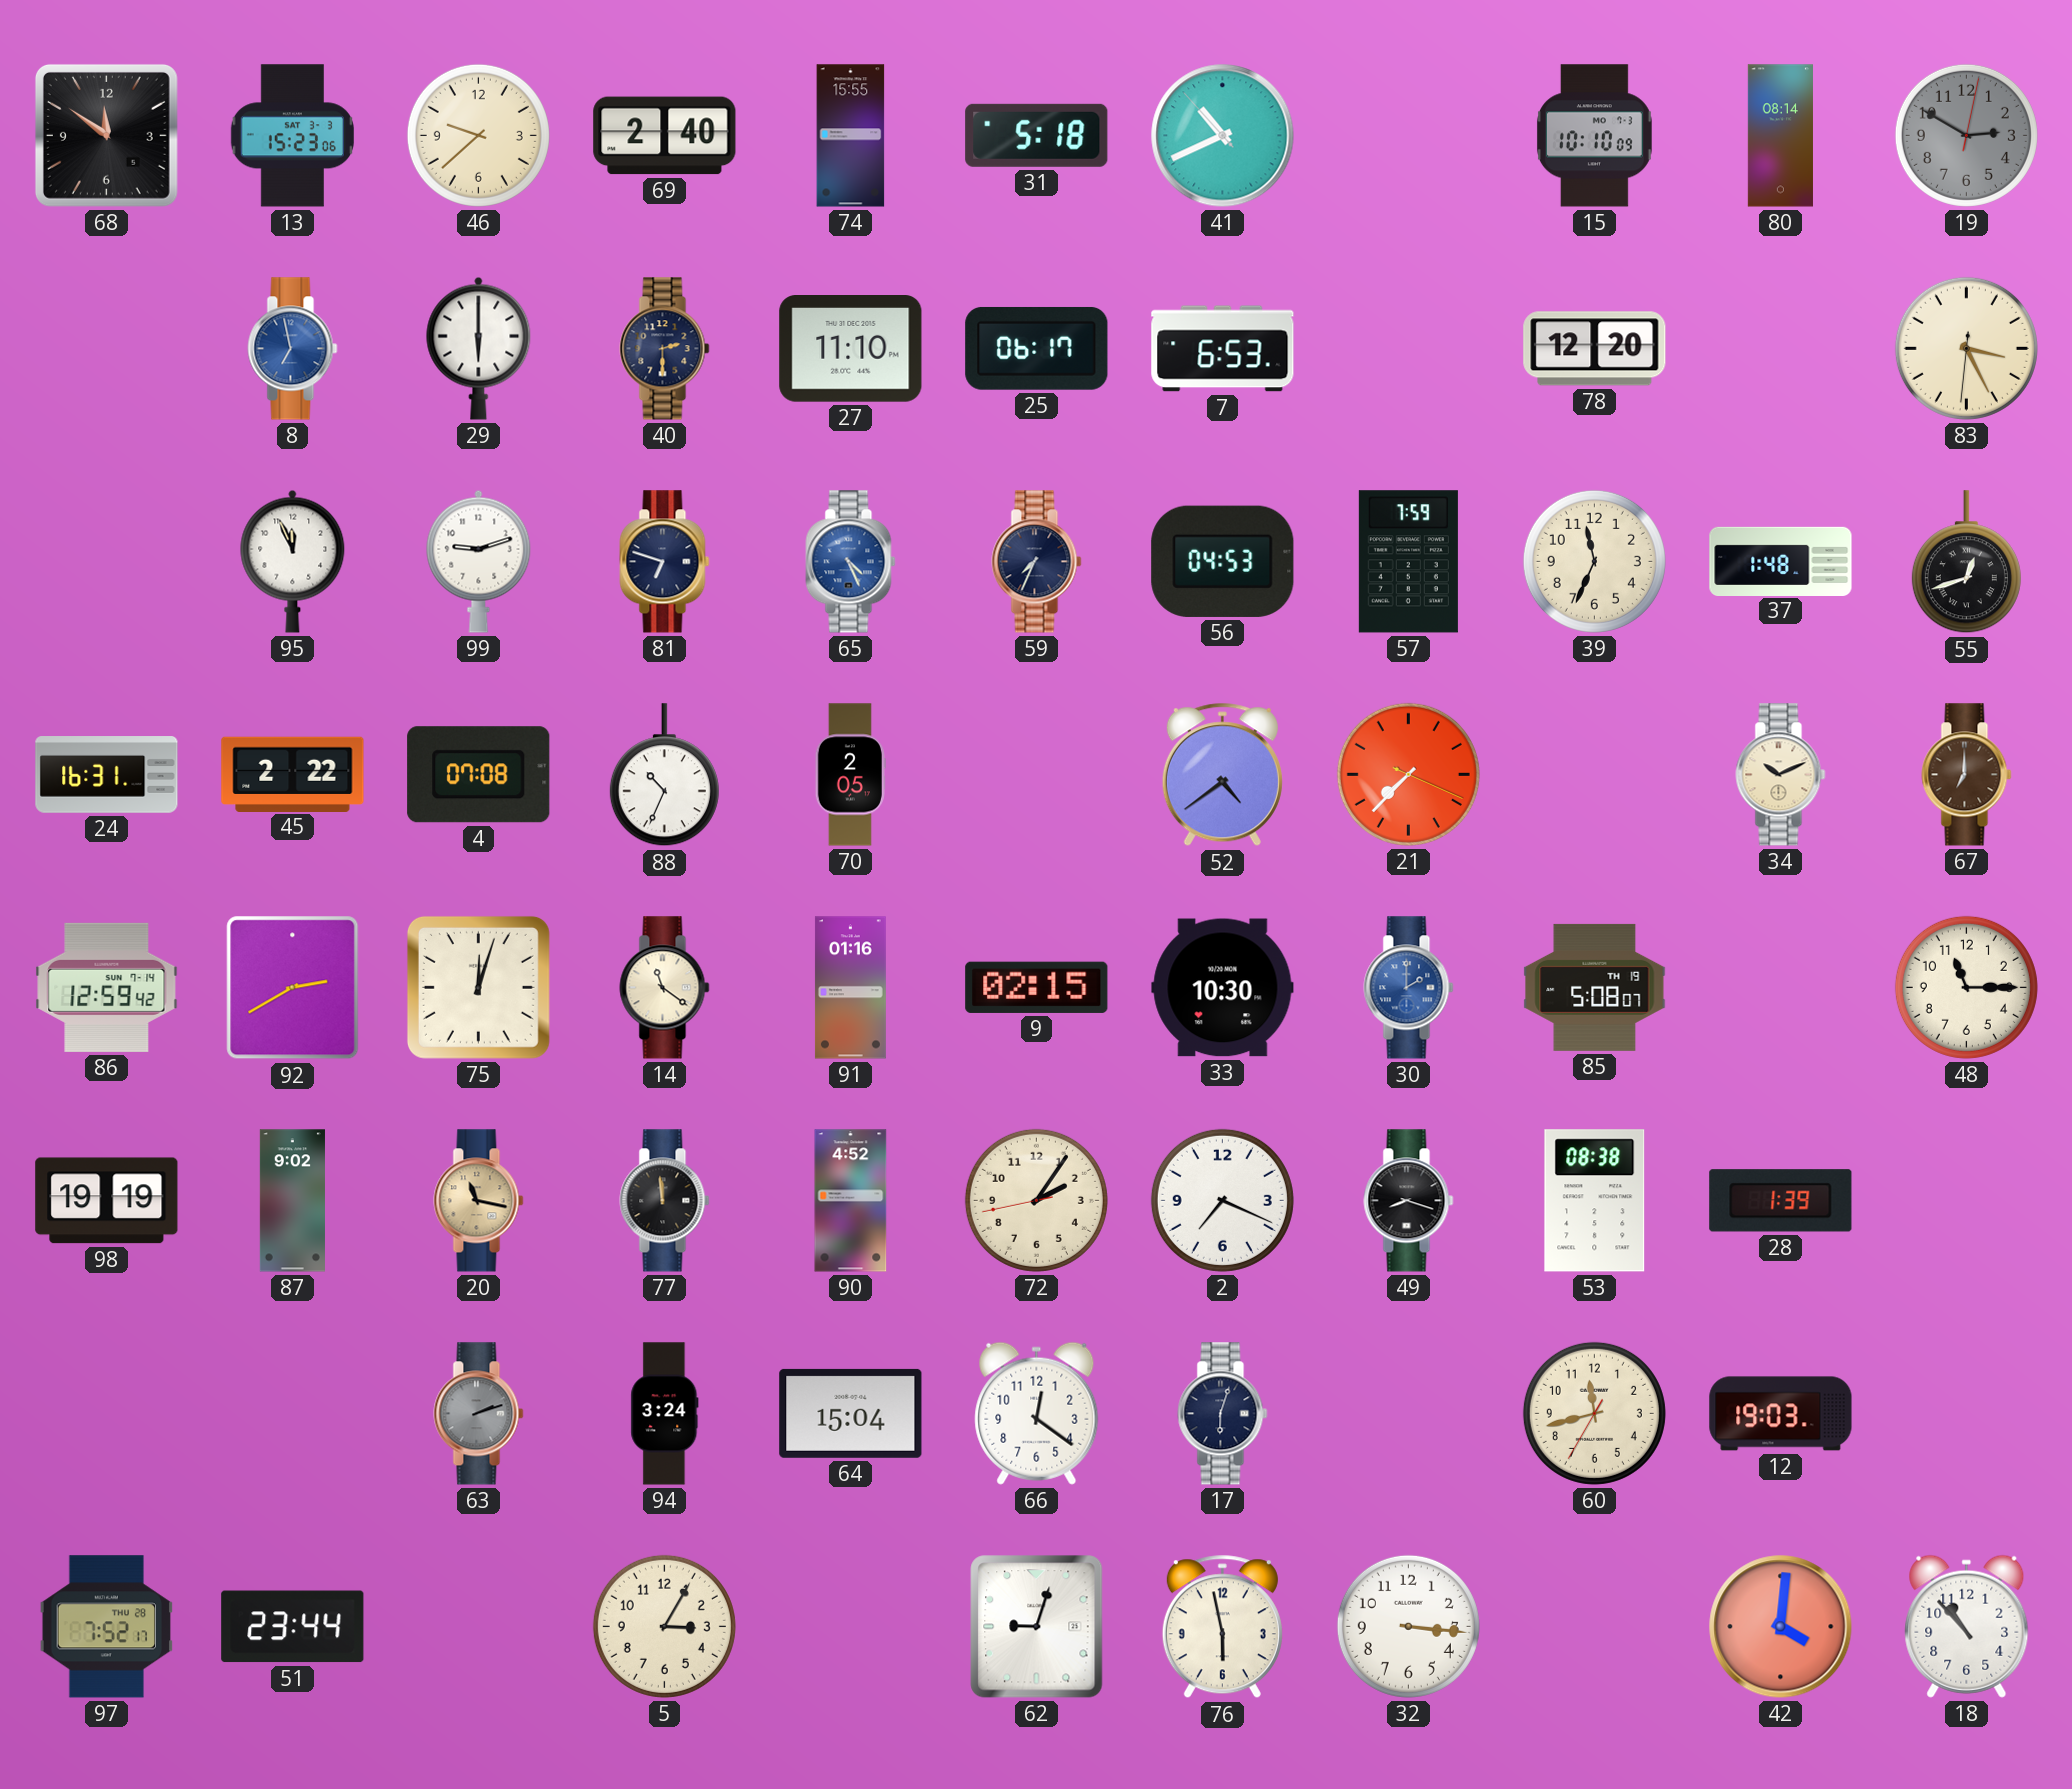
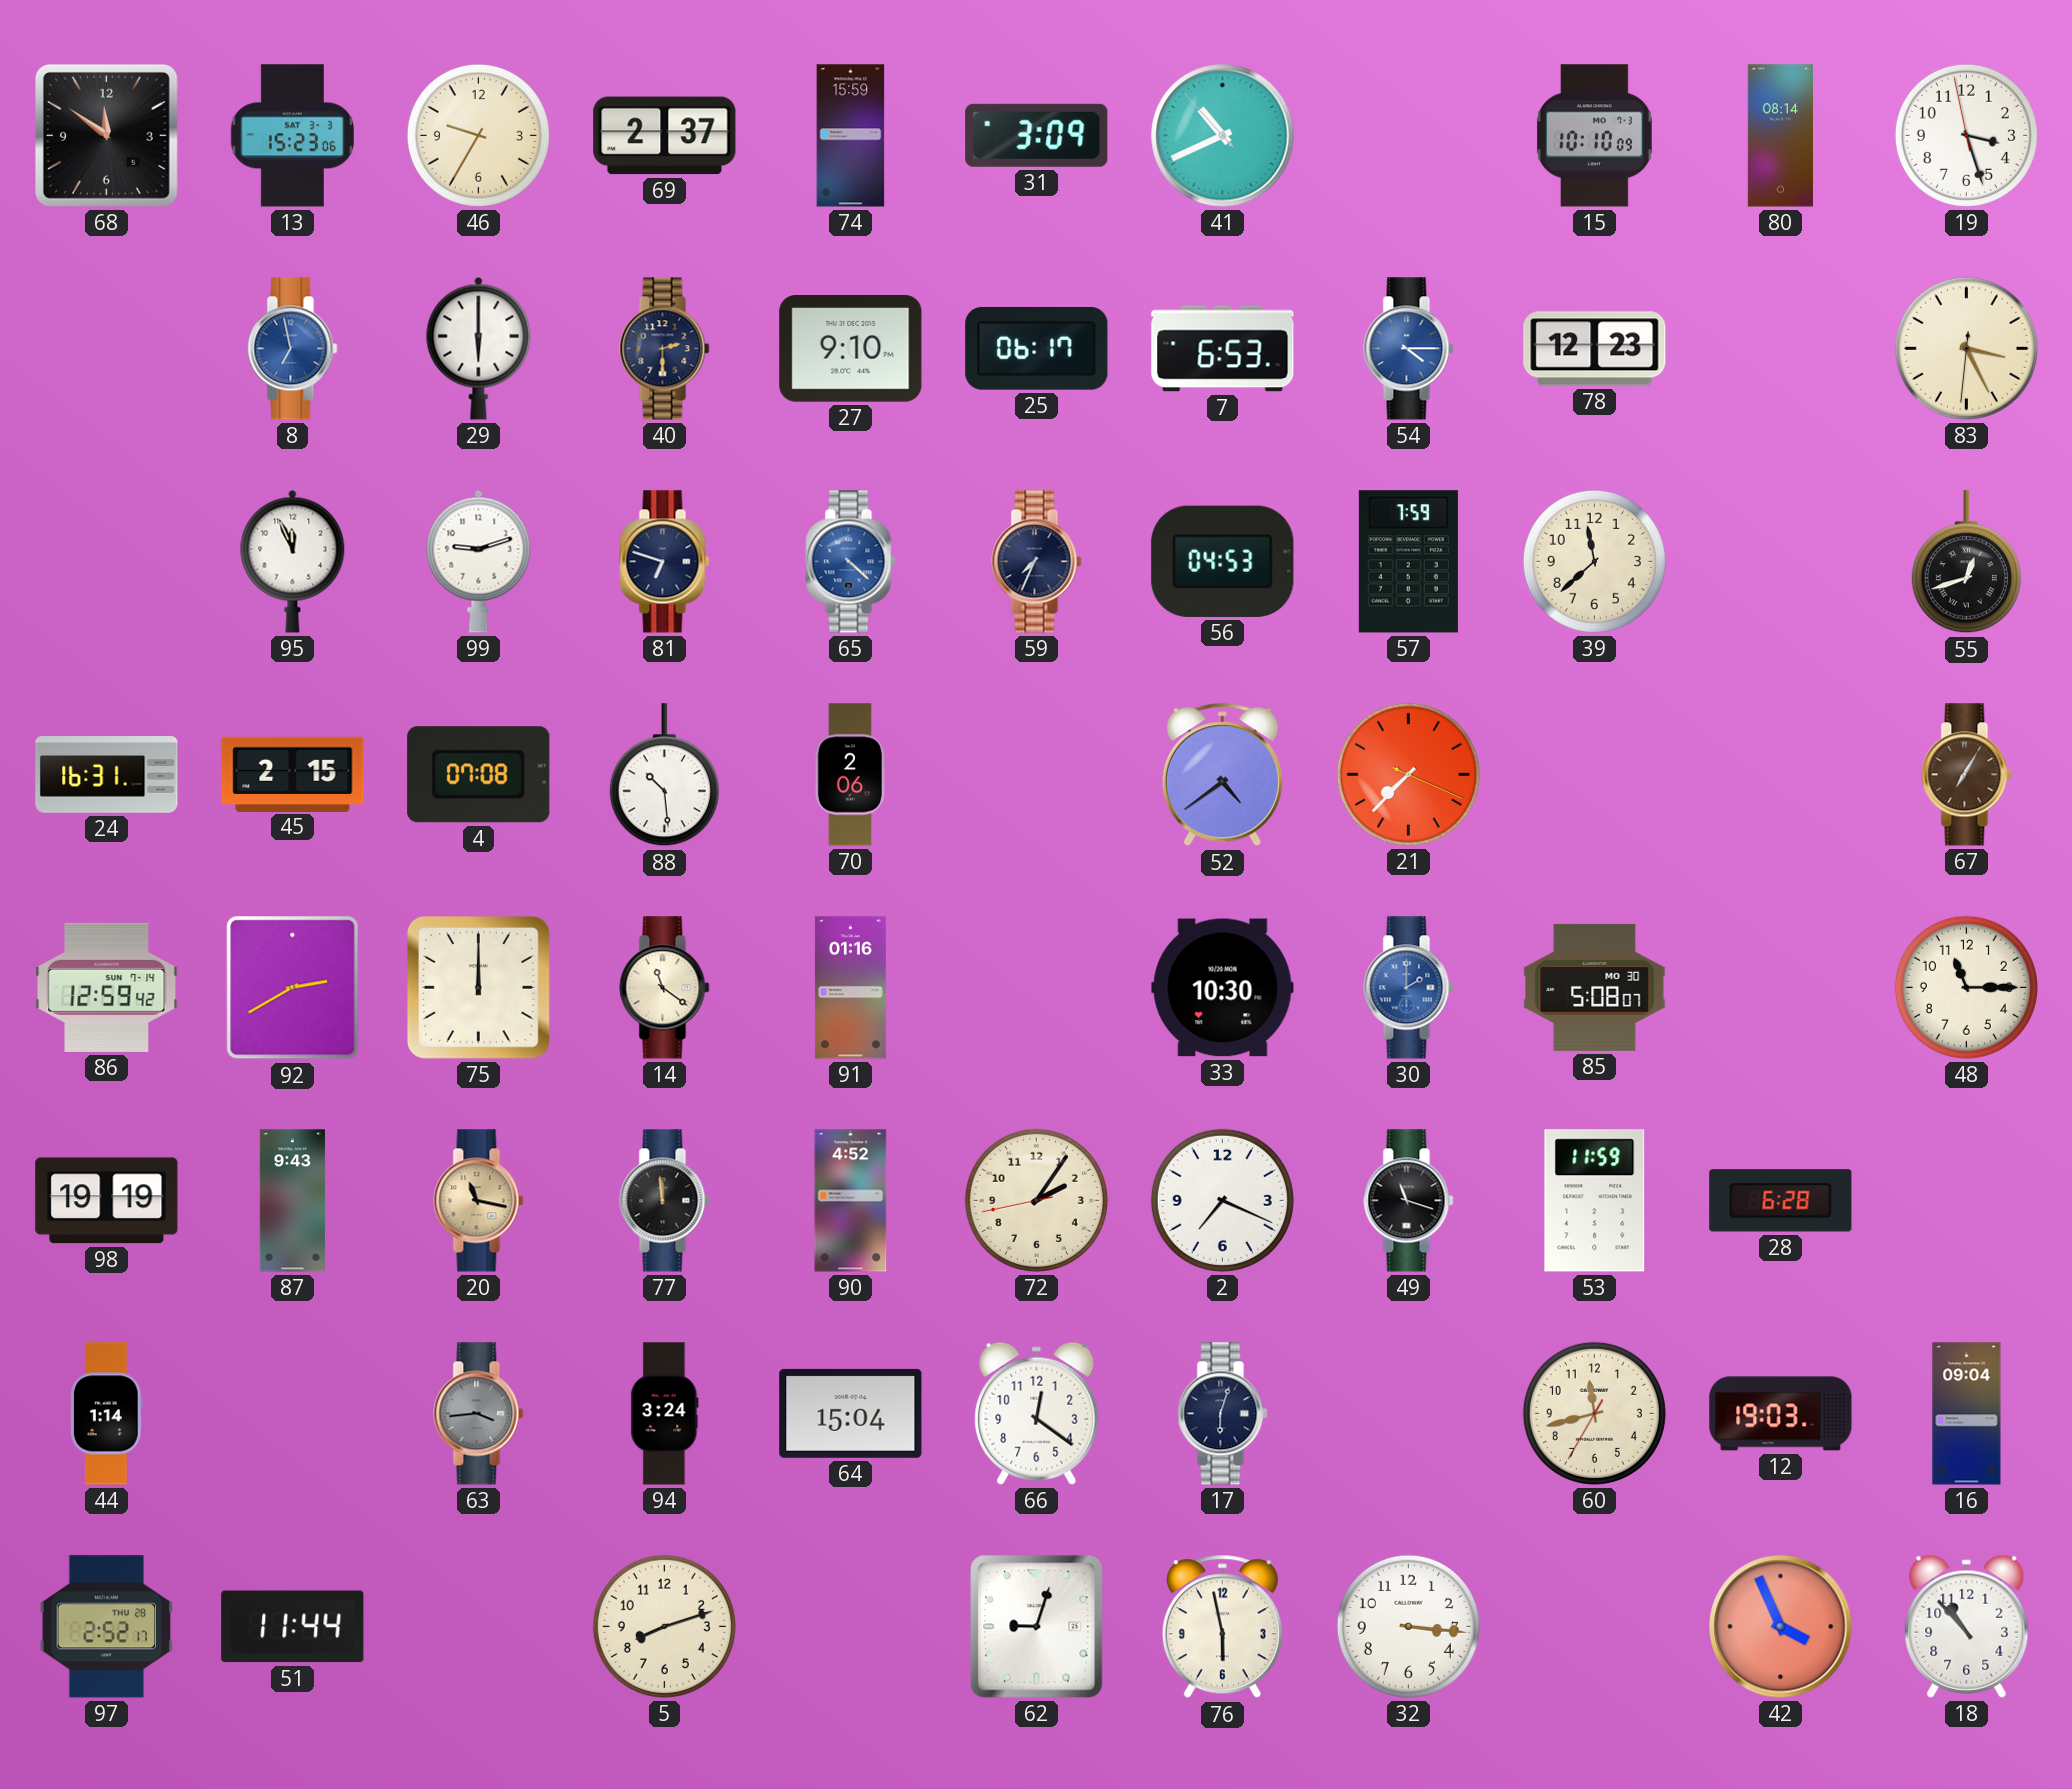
46: 9:38 -> 9:35
69: 2:40 -> 2:37
74: 15:55 -> 15:59
31: 5:18 -> 3:09
19: 2:50 -> 3:26
19 dial: grey -> white
27: 11:10 -> 9:10
54: none -> 4:15
78: 12:20 -> 12:23
65: 4:26 -> 4:22
39: 11:34 -> 11:38
37: 1:48 -> none
45: 2:22 -> 2:15
88: 10:34 -> 10:29
70: 2:05 -> 2:06
34: 10:11 -> none
67: 7:00 -> 7:05
75: 12:03 -> 12:00
9: 02:15 -> none
85 date: TH 19 -> MO 30
87: 9:02 -> 9:43
49: 8:18 -> 11:18
53: 08:38 -> 11:59
28: 1:39 -> 6:28
44: none -> 1:14
63: 2:12 -> 3:44
16: none -> 09:04
97: 7:52 -> 2:52
51: 23:44 -> 11:44
5: 3:05 -> 8:12
42: 4:01 -> 3:56
